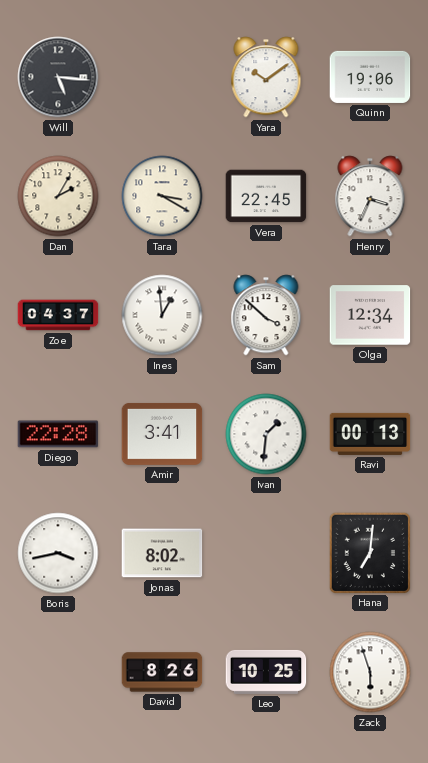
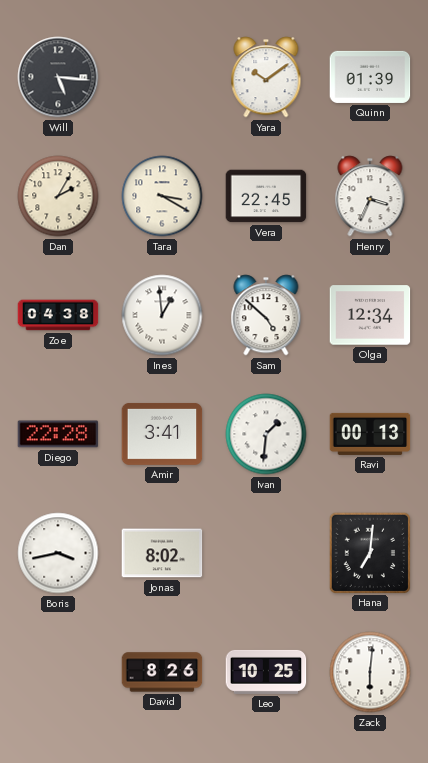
Quinn: 19:06 -> 01:39
Zoe: 04:37 -> 04:38
Sam: 3:52 -> 4:52
Zack: 5:57 -> 6:01
